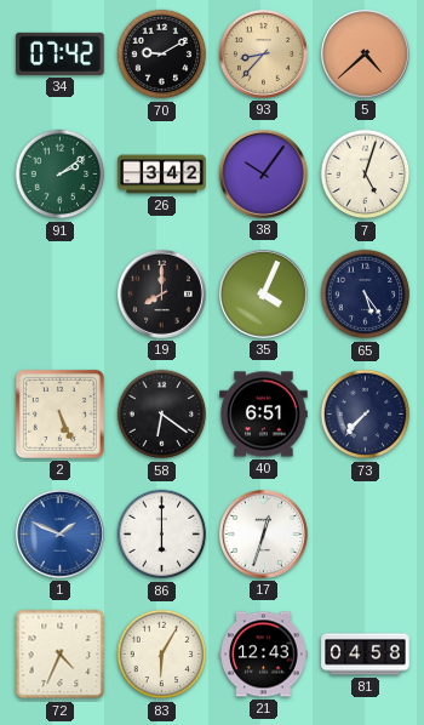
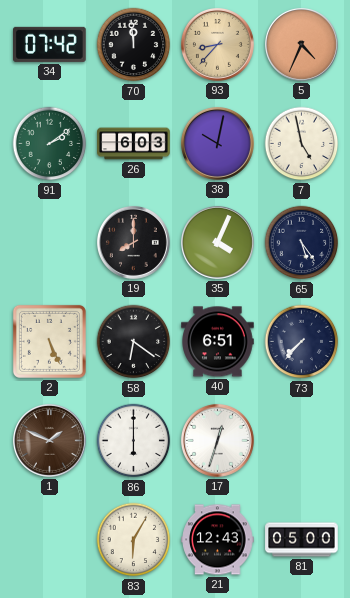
70: 9:10 -> 11:59
5: 4:38 -> 4:34
26: 3:42 -> 6:03
38: 10:06 -> 10:02
7: 5:03 -> 4:58
1 dial: blue -> brown
72: 4:34 -> none
81: 04:58 -> 05:00
